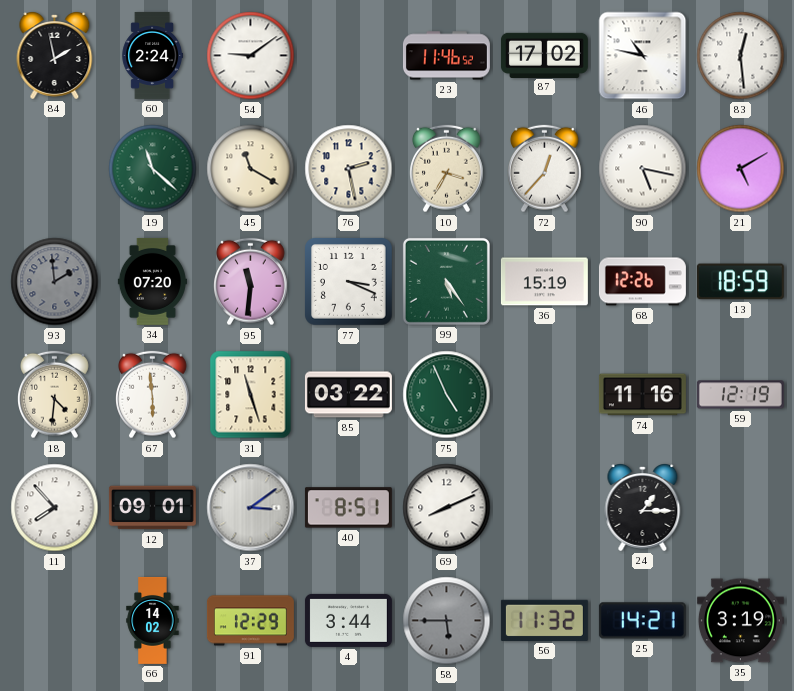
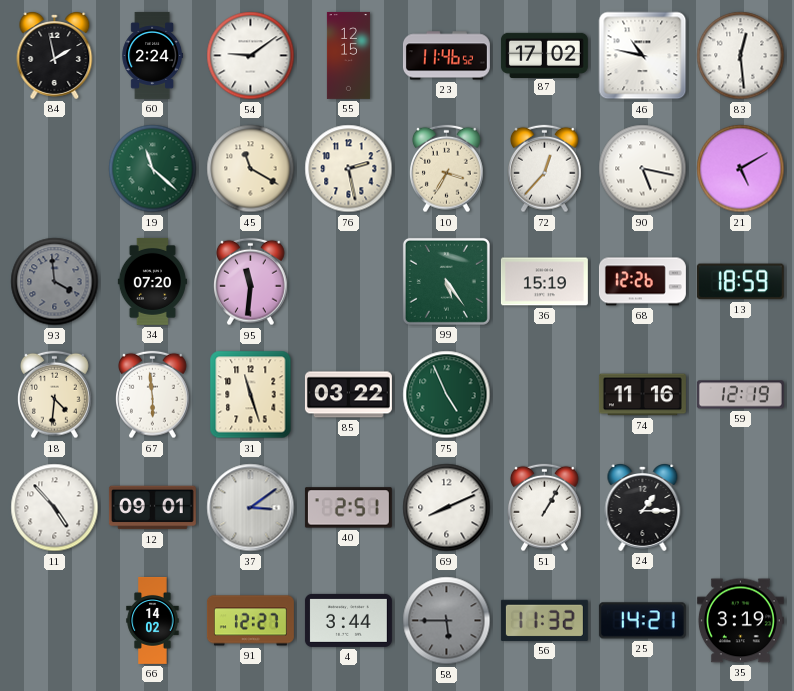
55: none -> 12:15
93: 1:59 -> 3:59
77: 3:19 -> none
11: 7:53 -> 4:53
40: 8:51 -> 2:51
51: none -> 1:05
91: 12:29 -> 12:27
